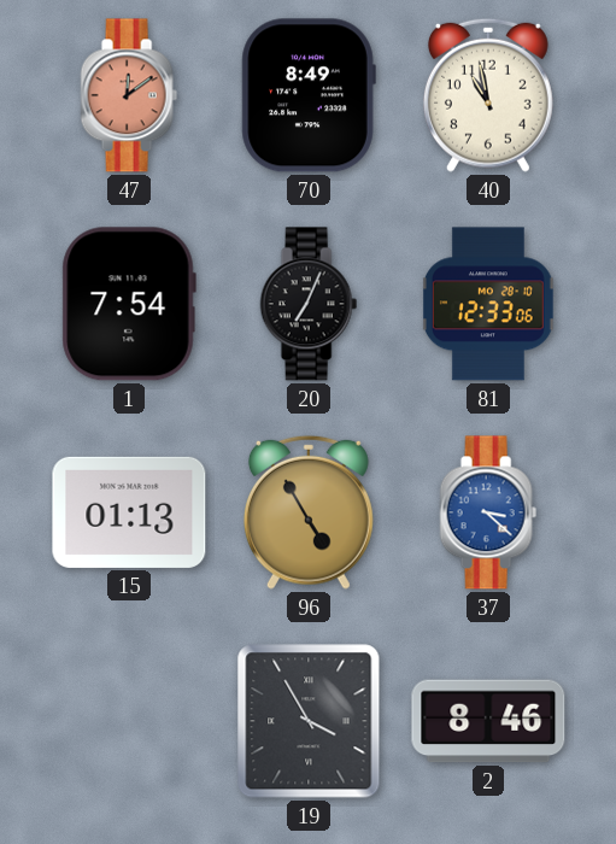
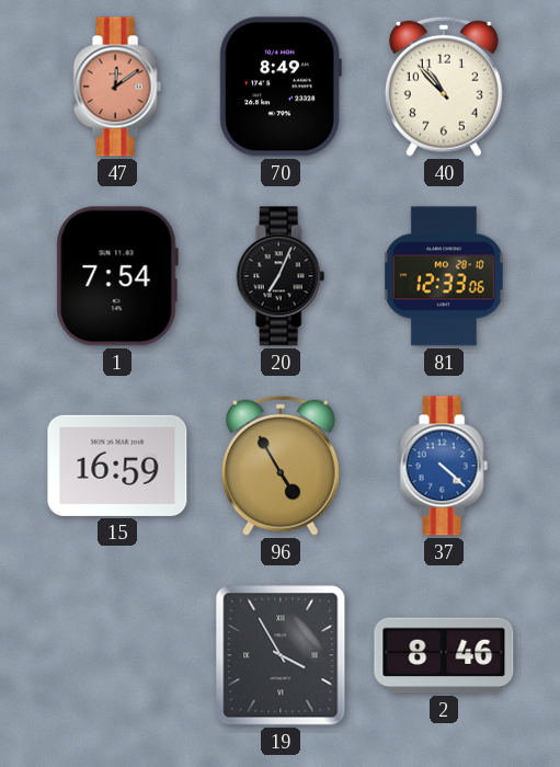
40: 10:58 -> 10:53
15: 01:13 -> 16:59
37: 3:22 -> 4:22
